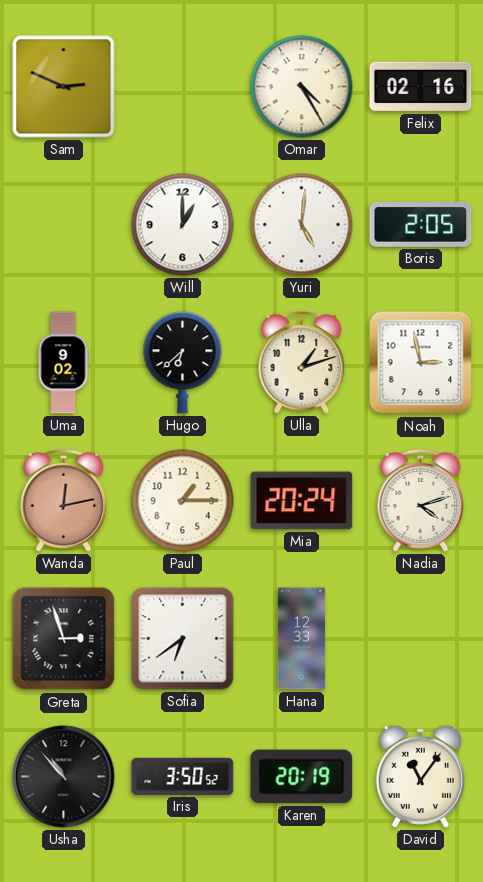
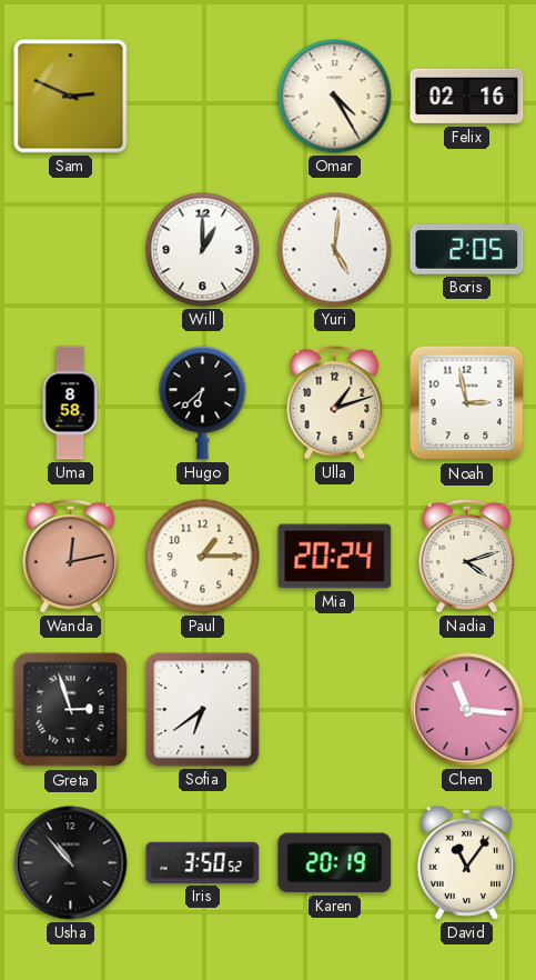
Uma: 9:02 -> 8:58
Hana: 12:33 -> none
Chen: none -> 11:16
